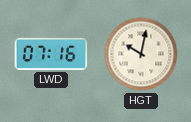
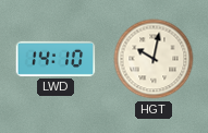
LWD: 07:16 -> 14:10
